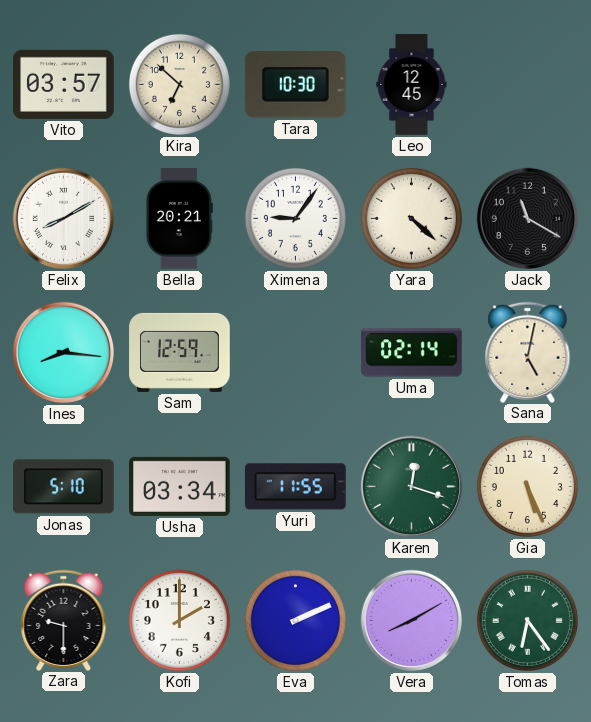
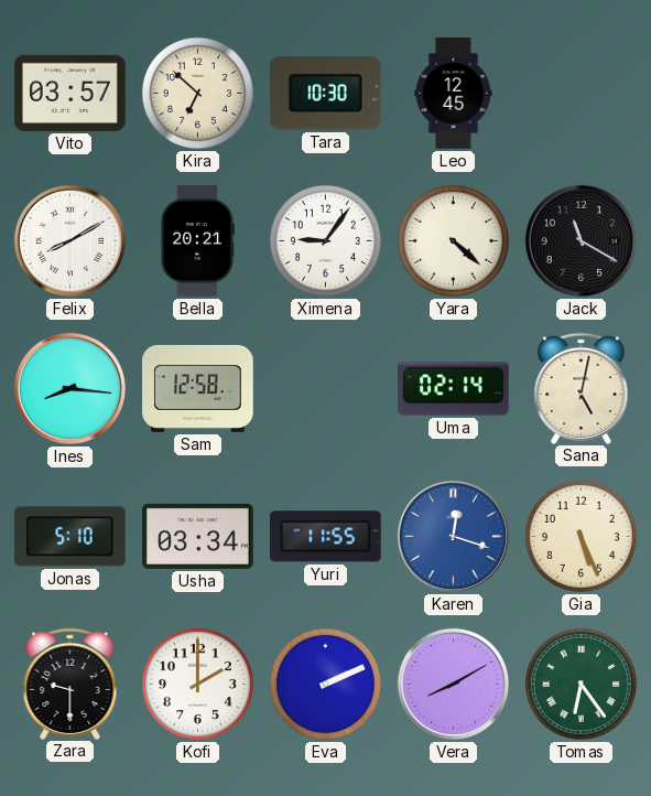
Sam: 12:59 -> 12:58
Karen dial: green -> blue
